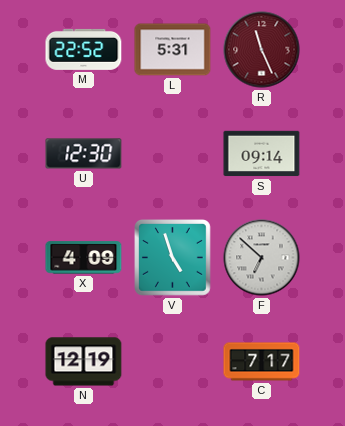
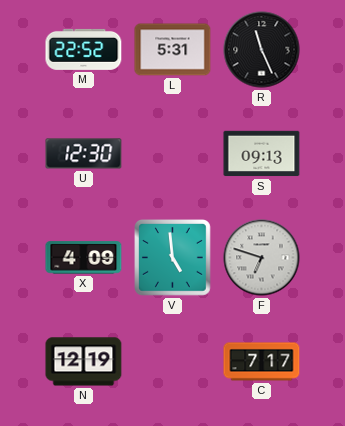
R dial: burgundy -> black
S: 09:14 -> 09:13
V: 4:57 -> 4:59
F: 6:52 -> 6:48
